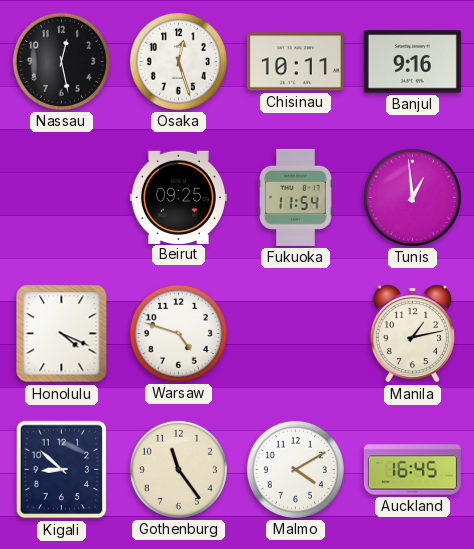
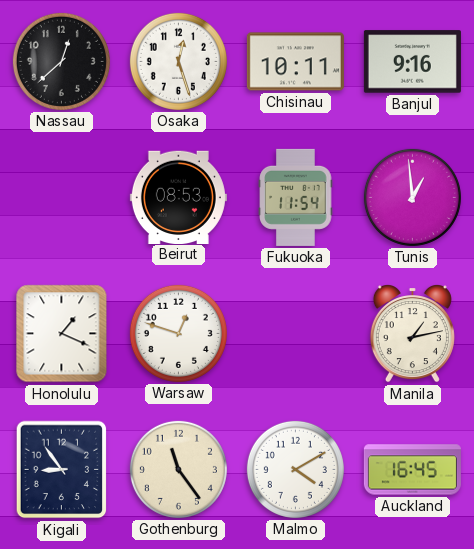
Nassau: 12:28 -> 12:38
Beirut: 09:25 -> 08:53
Honolulu: 4:19 -> 1:19
Warsaw: 4:48 -> 12:48
Kigali: 8:52 -> 8:54
